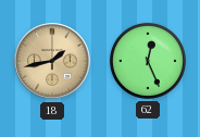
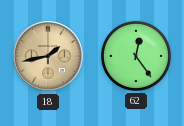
62: 12:26 -> 12:24
